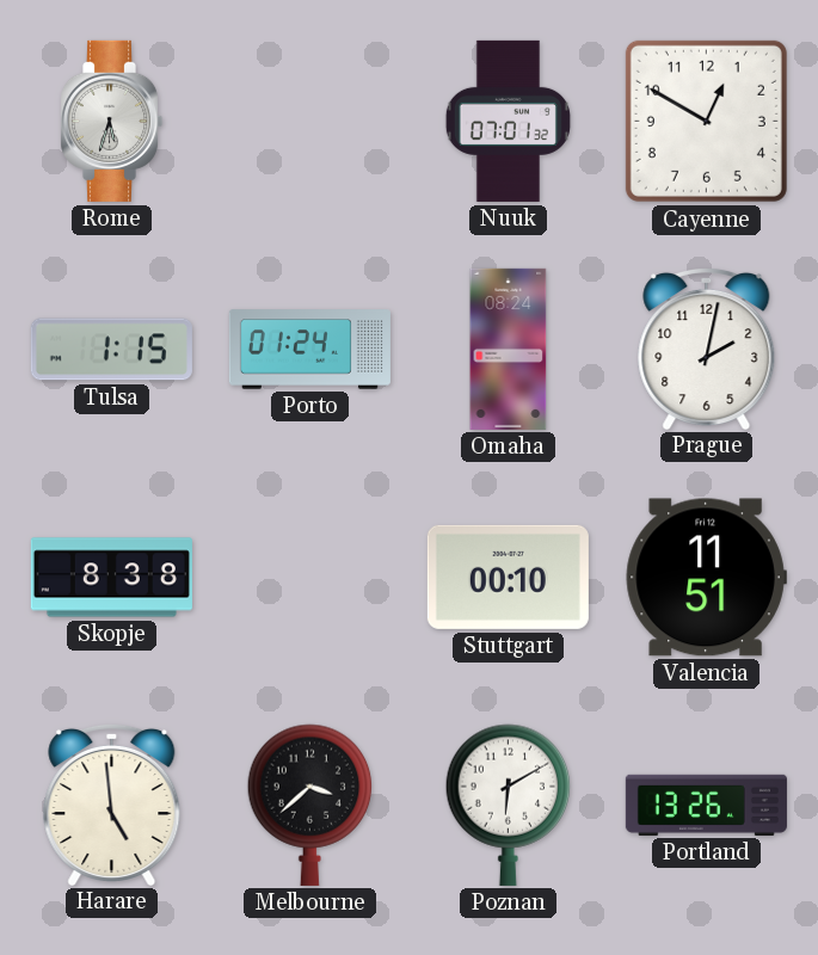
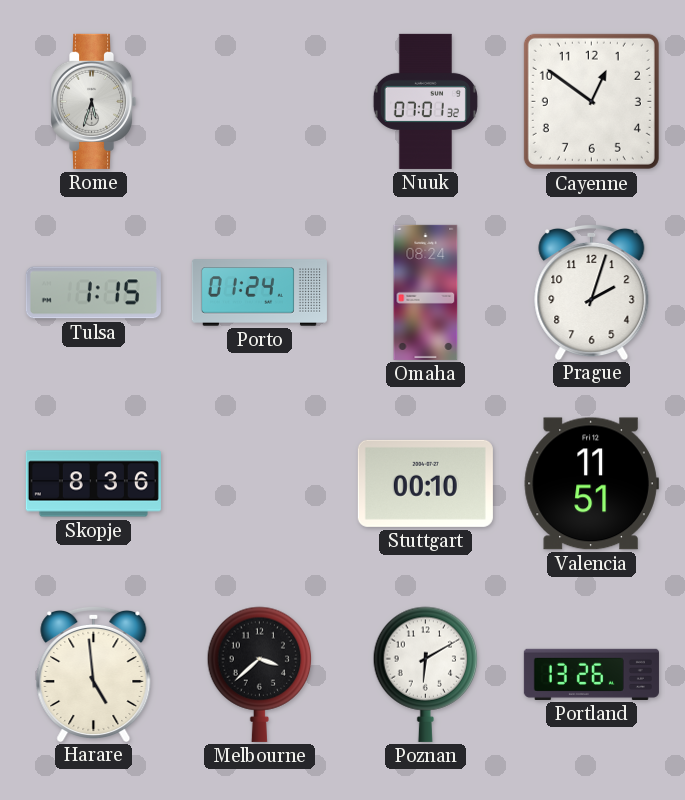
Cayenne: 12:50 -> 12:51
Prague: 2:02 -> 2:03
Skopje: 8:38 -> 8:36
